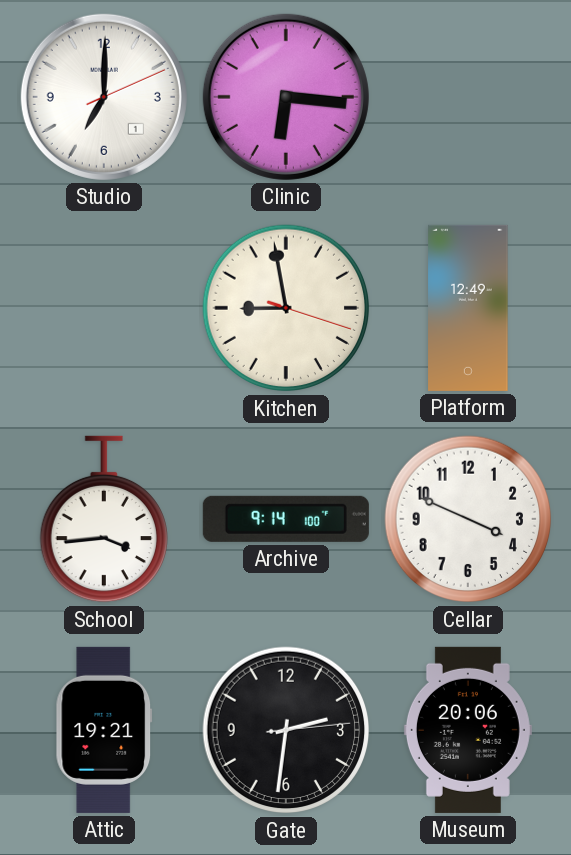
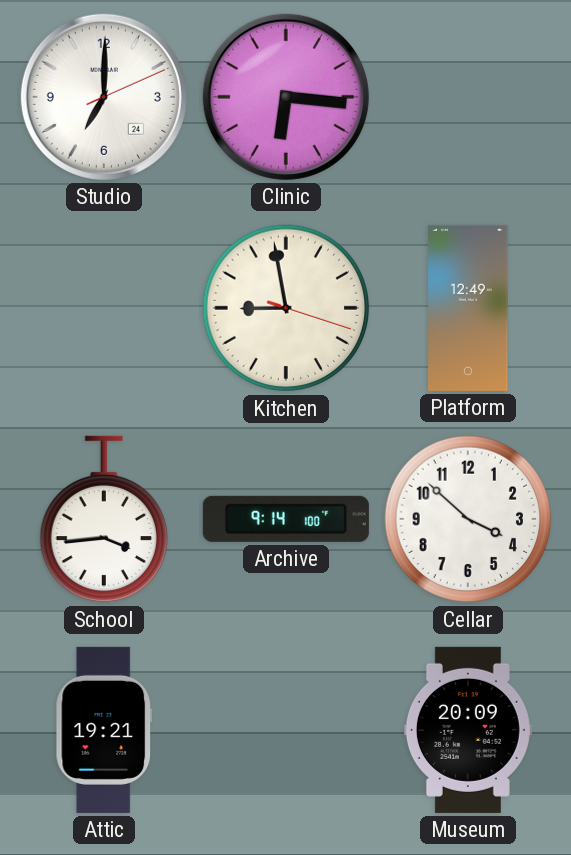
Studio date: 1 -> 24
Cellar: 3:49 -> 3:52
Gate: 2:31 -> none
Museum: 20:06 -> 20:09
